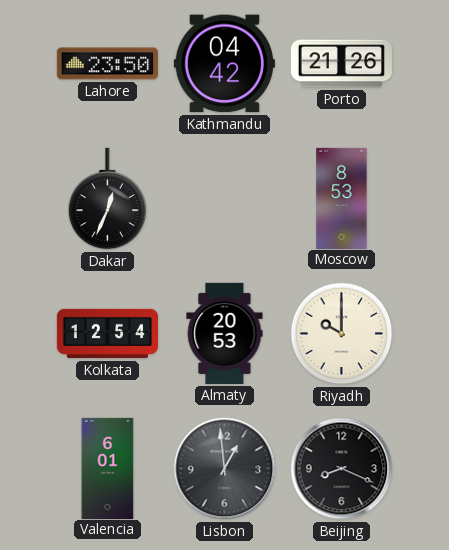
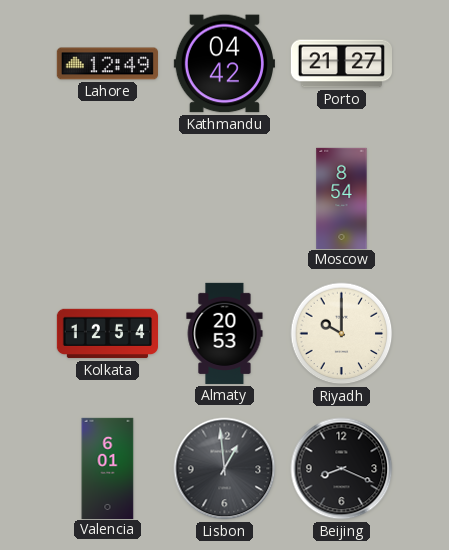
Lahore: 23:50 -> 12:49
Porto: 21:26 -> 21:27
Dakar: 12:34 -> none
Moscow: 8:53 -> 8:54
